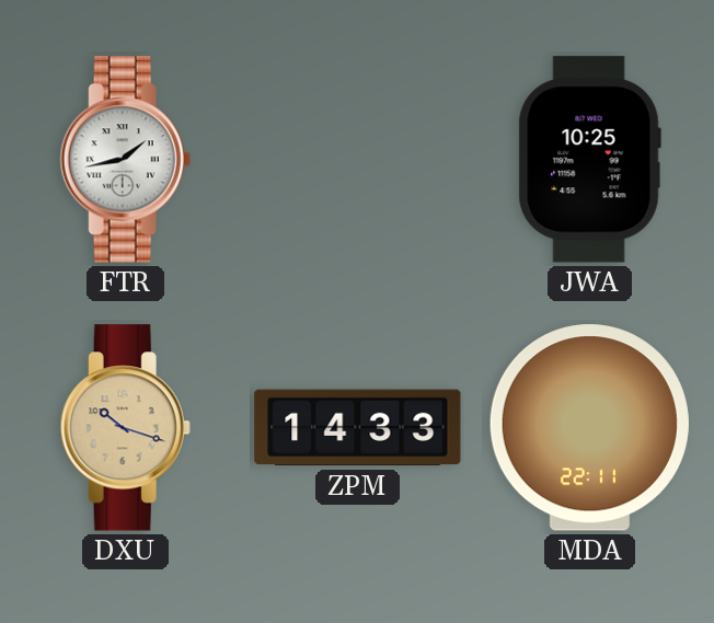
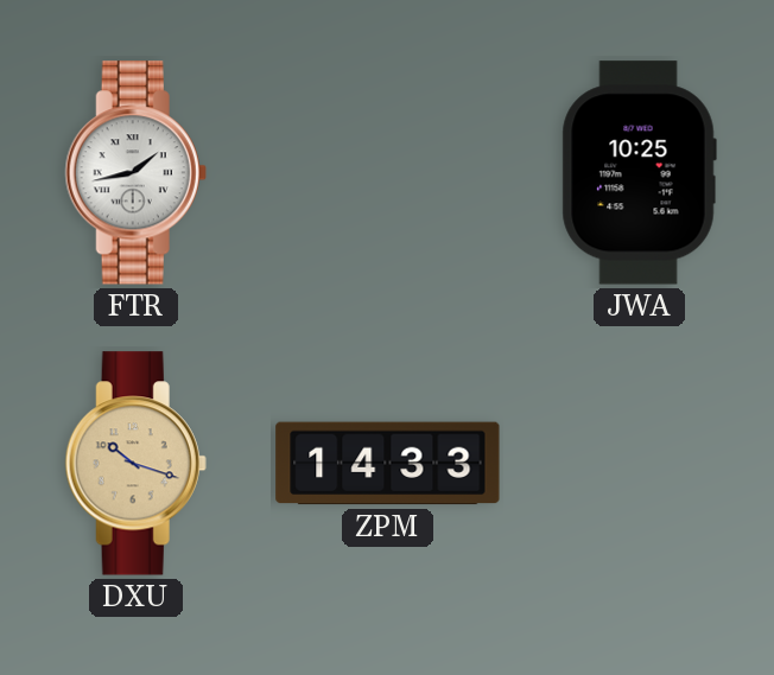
MDA: 22:11 -> none
